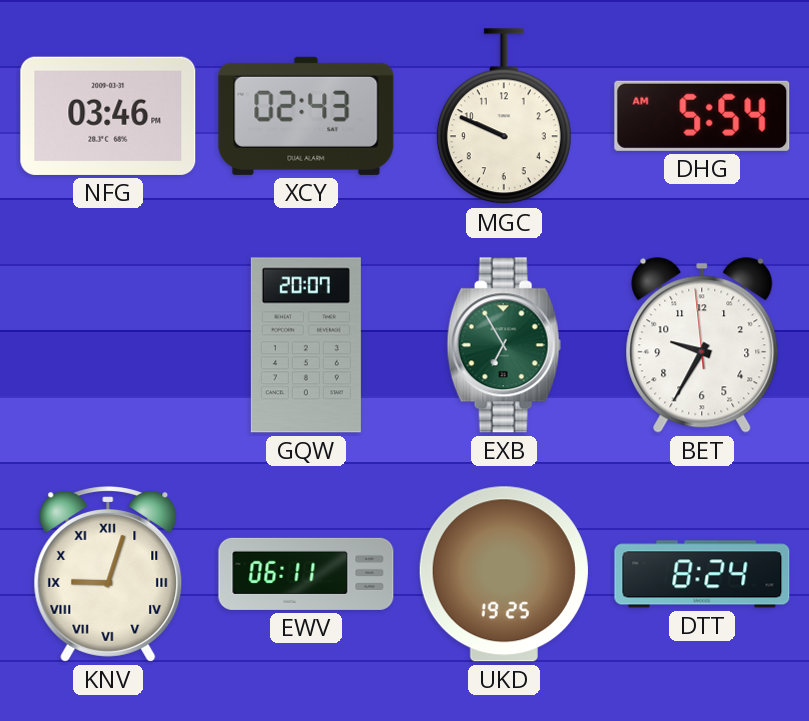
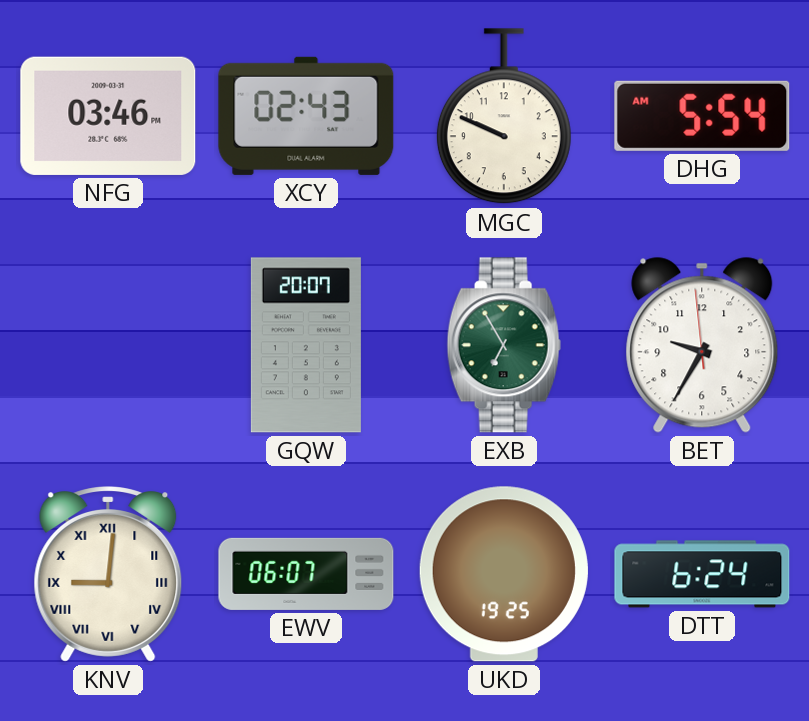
KNV: 9:03 -> 9:01
EWV: 06:11 -> 06:07
DTT: 8:24 -> 6:24
